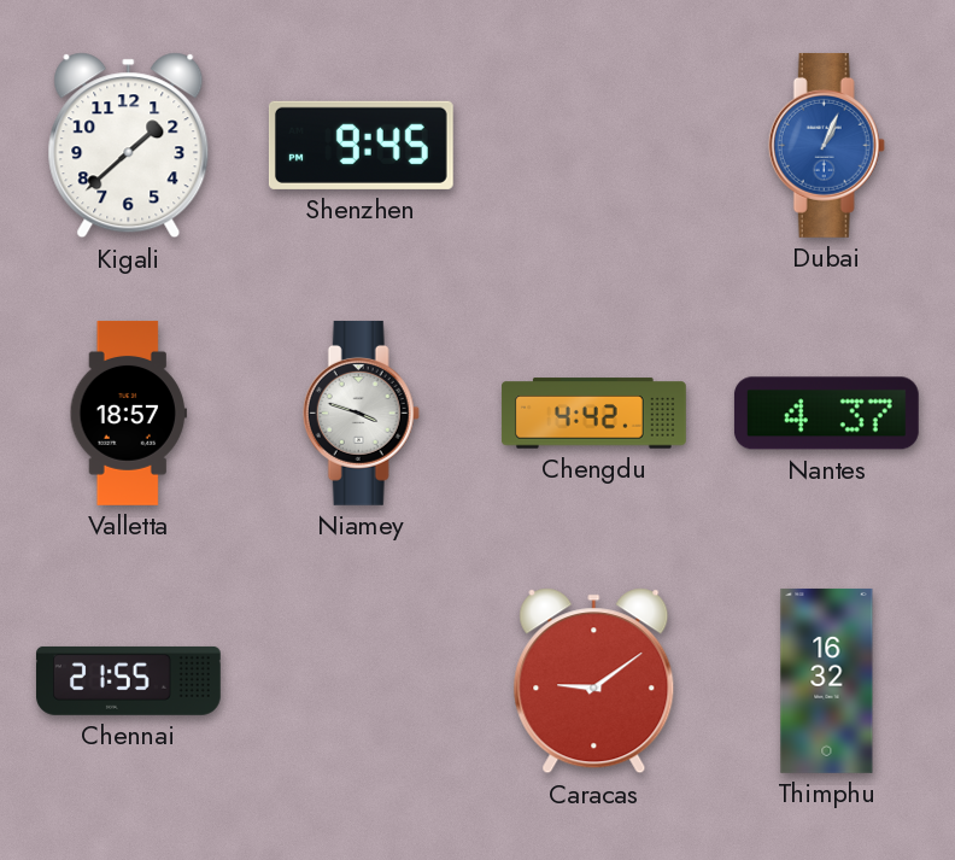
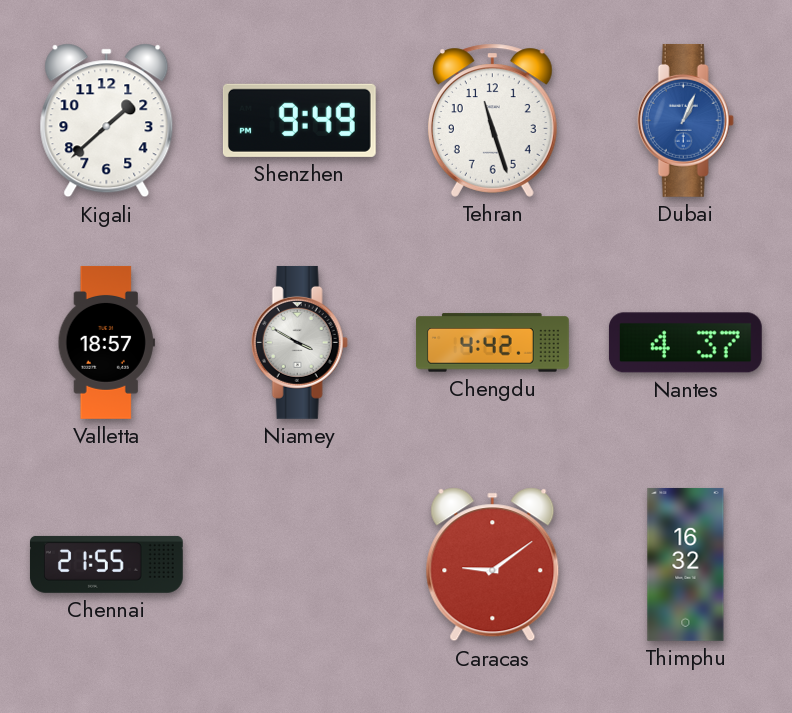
Shenzhen: 9:45 -> 9:49
Tehran: none -> 11:27
Niamey: 3:48 -> 3:50
